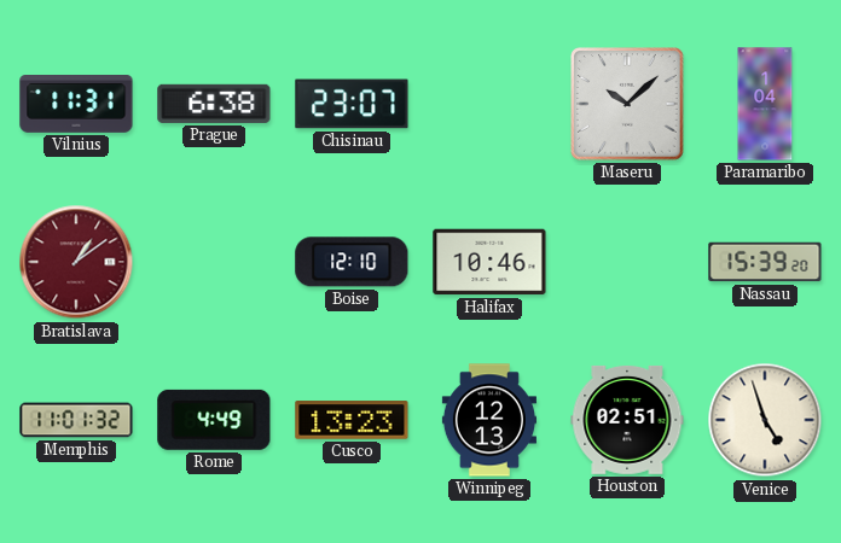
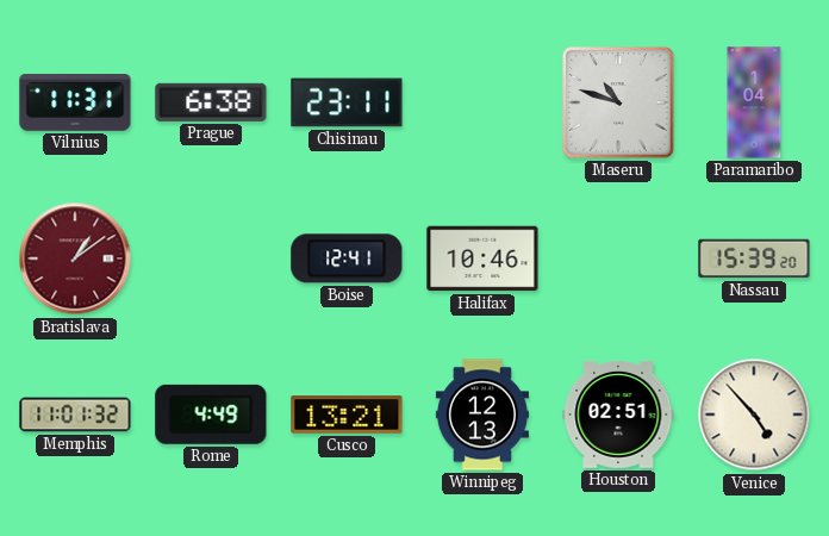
Chisinau: 23:07 -> 23:11
Maseru: 10:08 -> 10:48
Boise: 12:10 -> 12:41
Cusco: 13:23 -> 13:21
Venice: 4:57 -> 4:53
